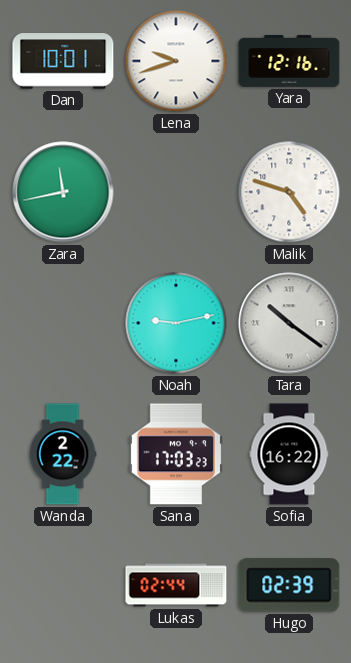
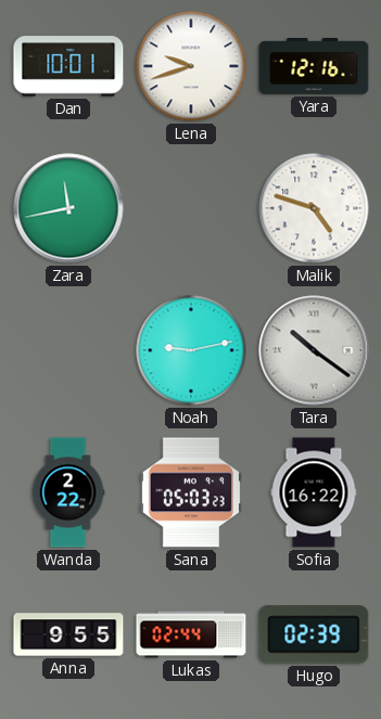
Sana: 17:03 -> 05:03
Anna: none -> 9:55
